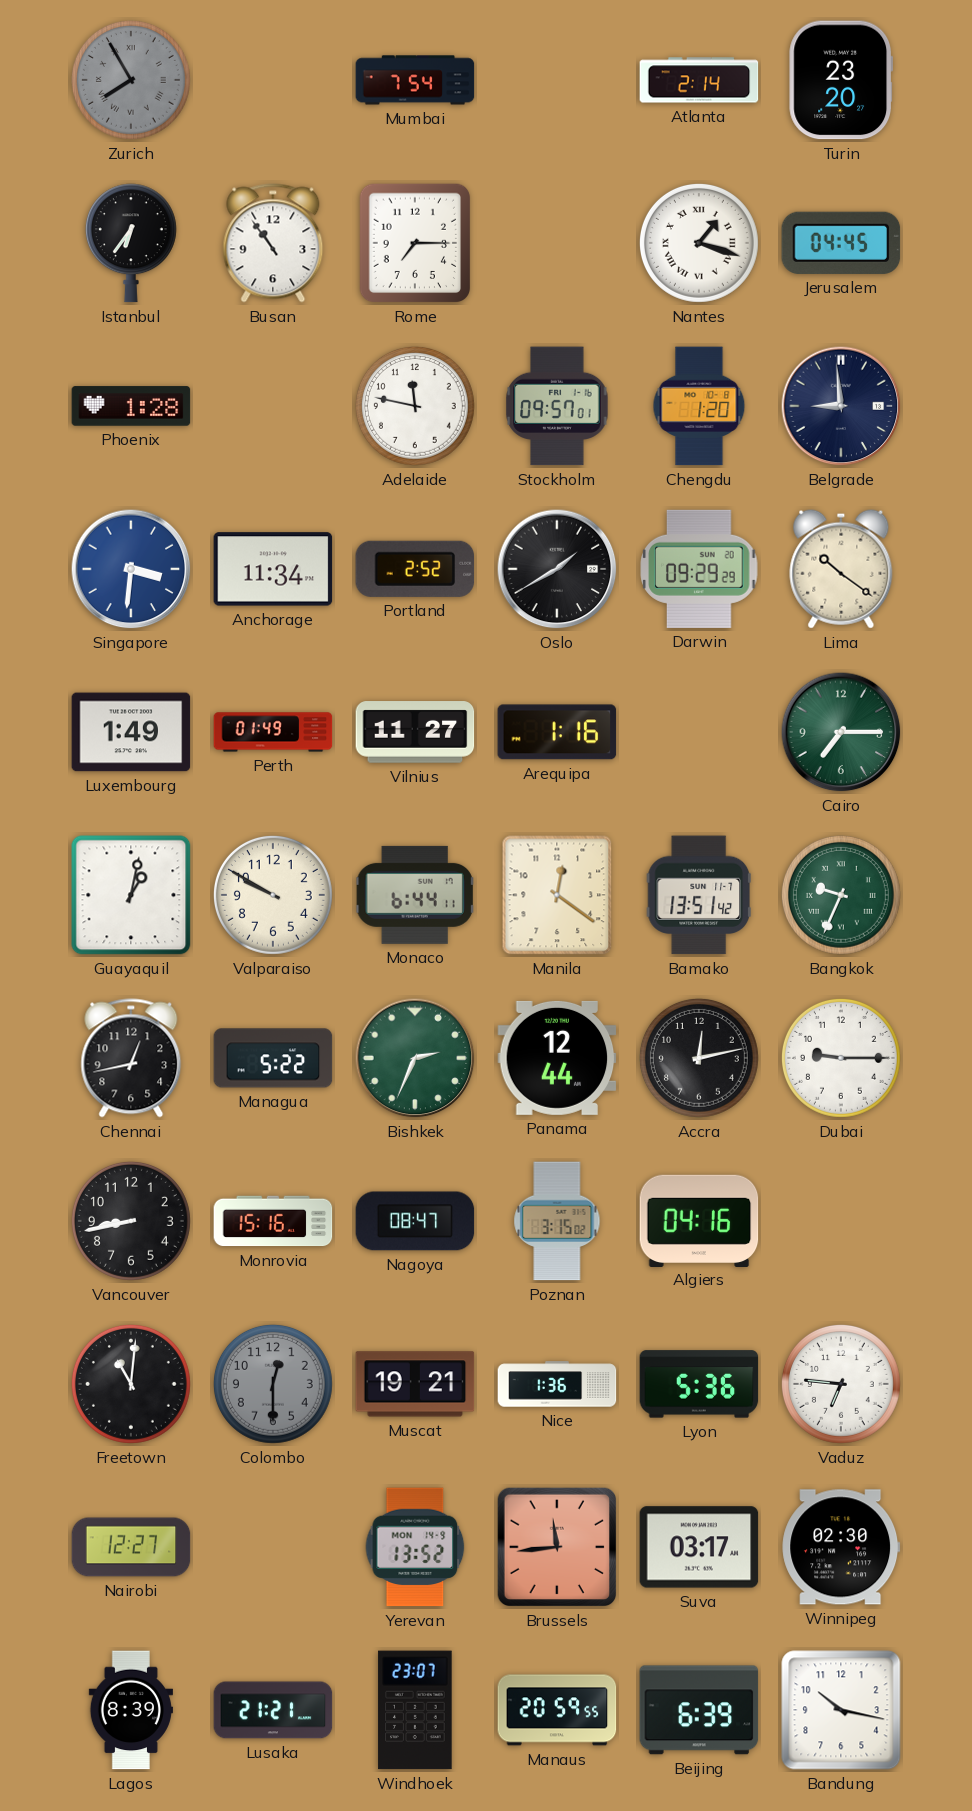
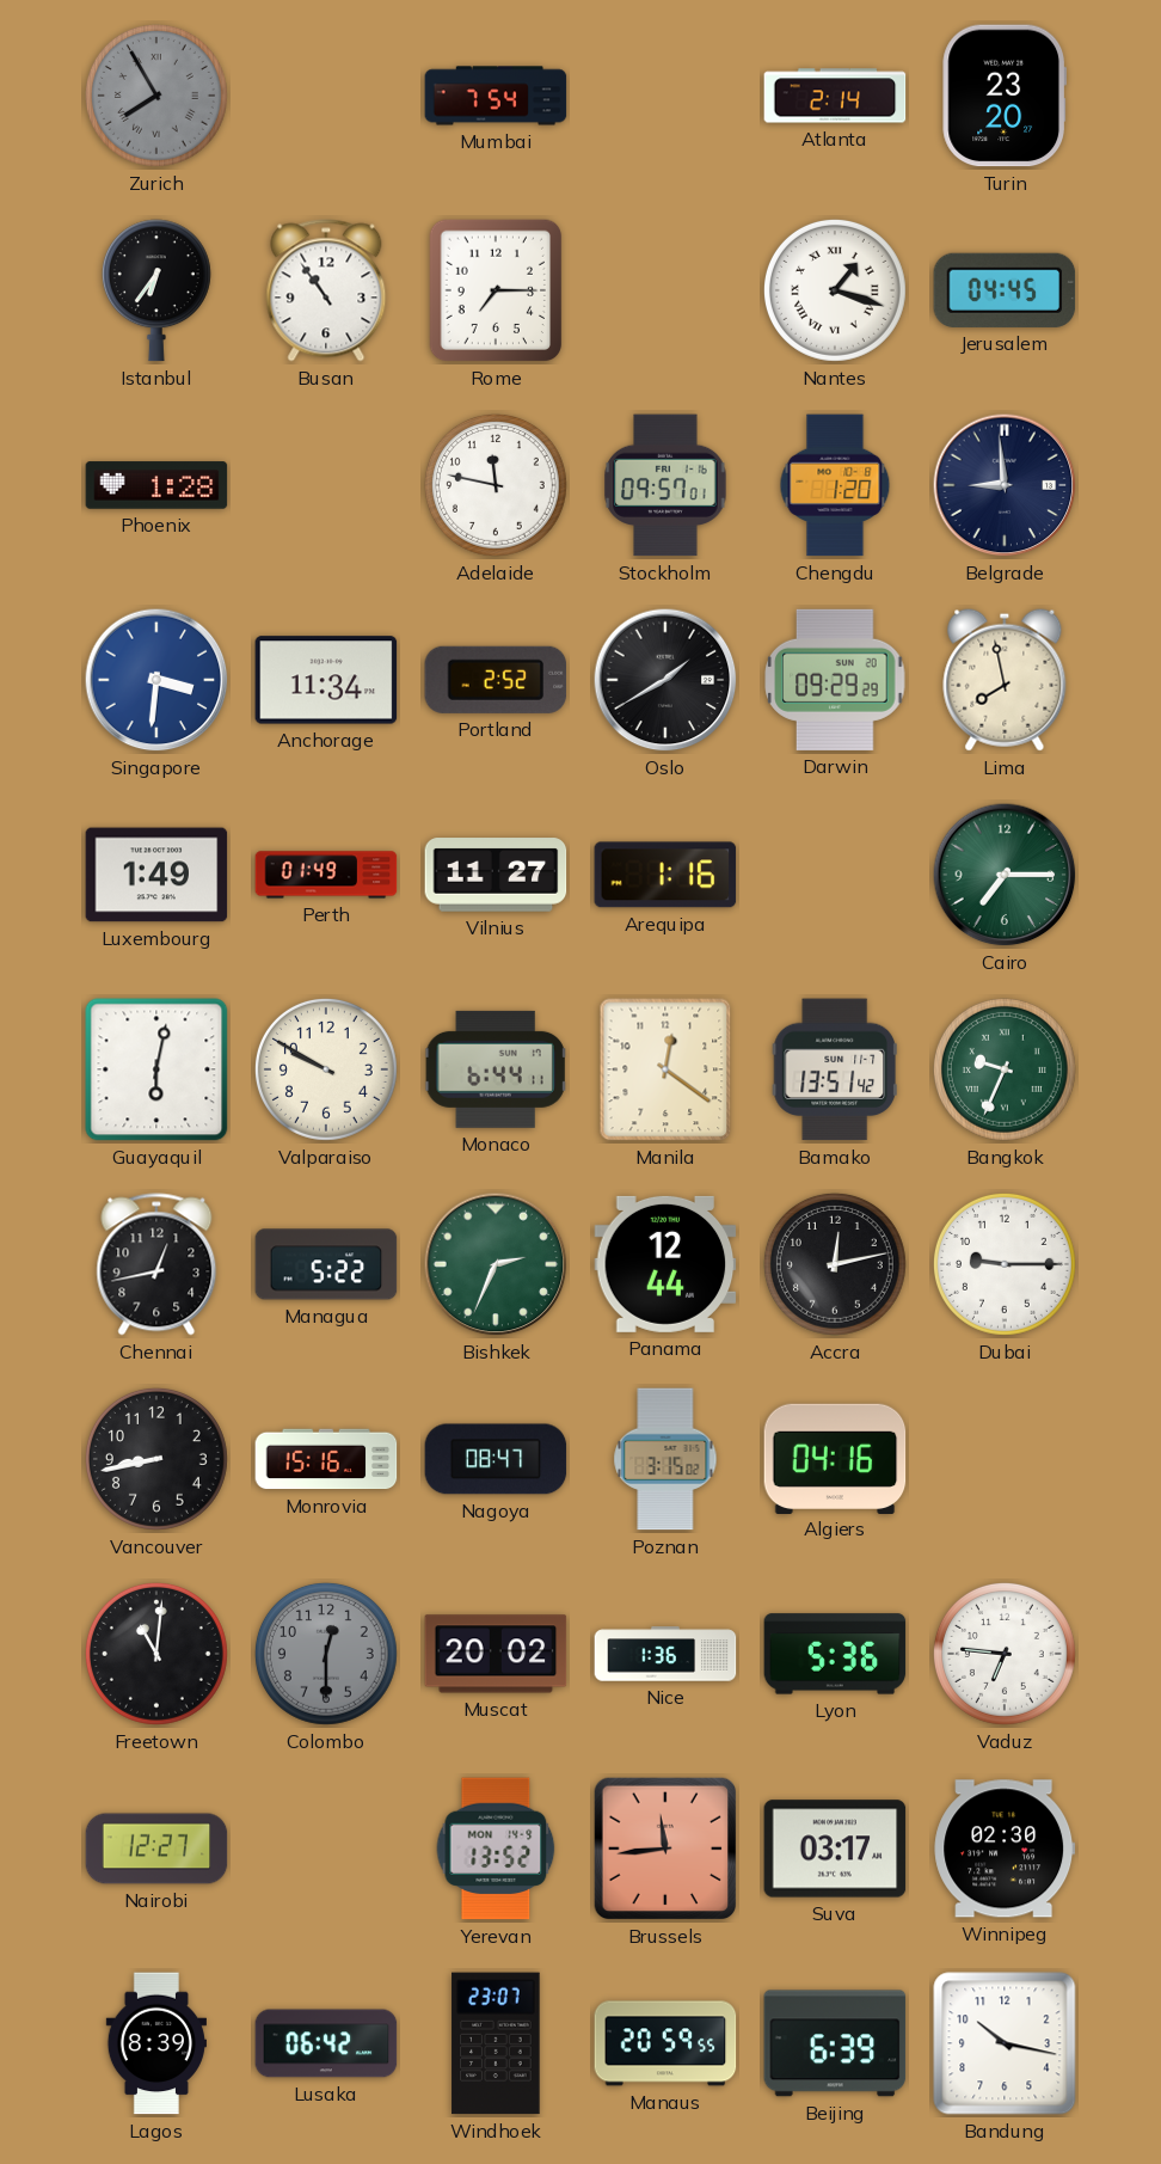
Lima: 10:21 -> 7:58
Guayaquil: 1:02 -> 6:02
Muscat: 19:21 -> 20:02
Lusaka: 21:21 -> 06:42
